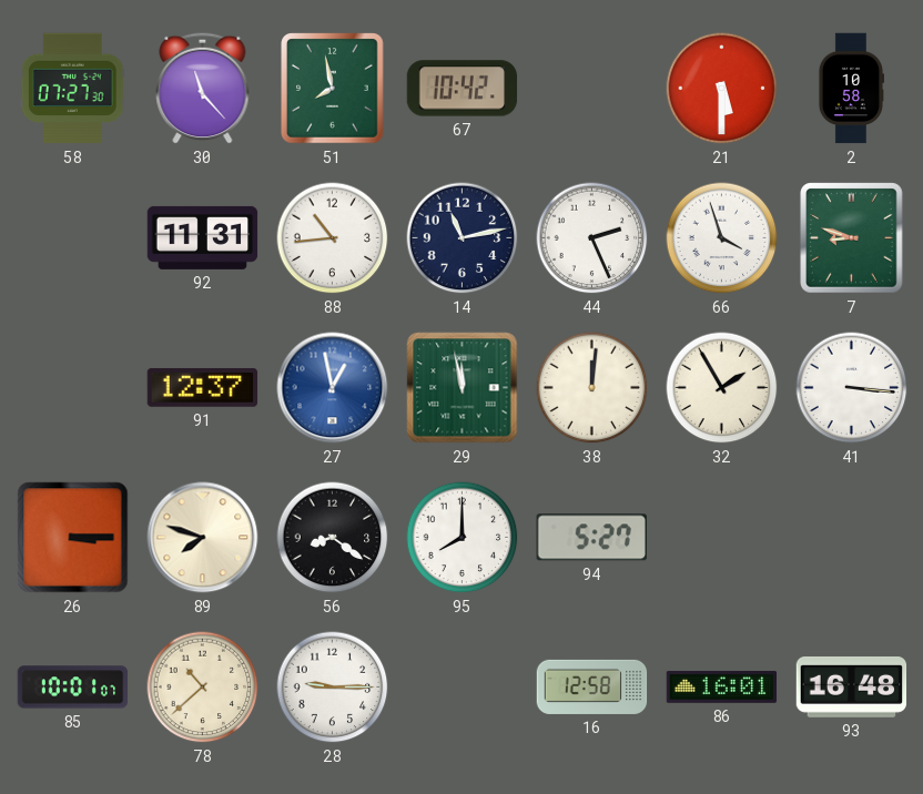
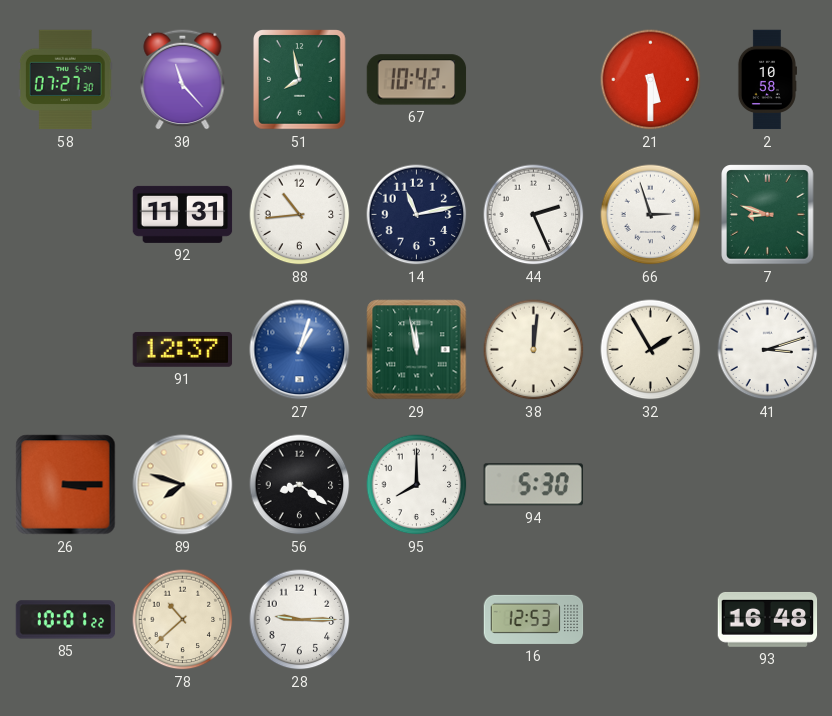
66: 3:57 -> 2:57
27: 12:58 -> 1:03
41: 3:16 -> 3:12
94: 5:27 -> 5:30
85: 10:01:07 -> 10:01:22
16: 12:58 -> 12:53
86: 16:01 -> none
